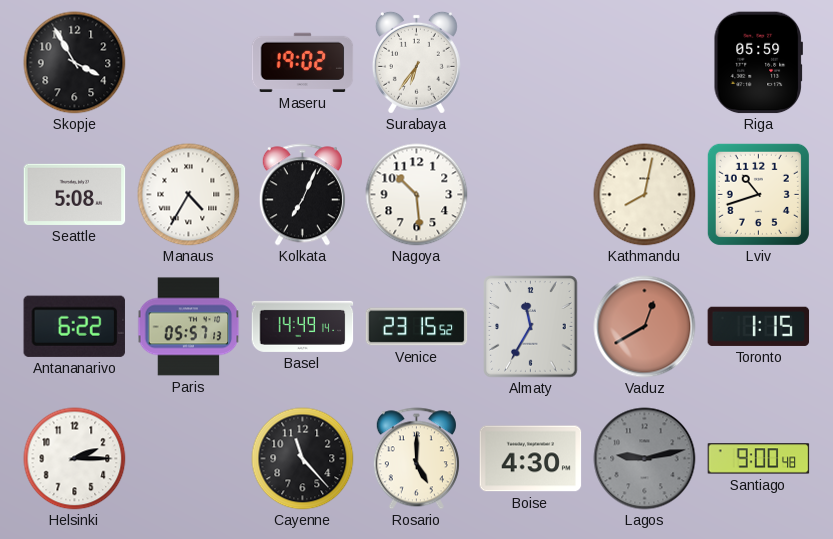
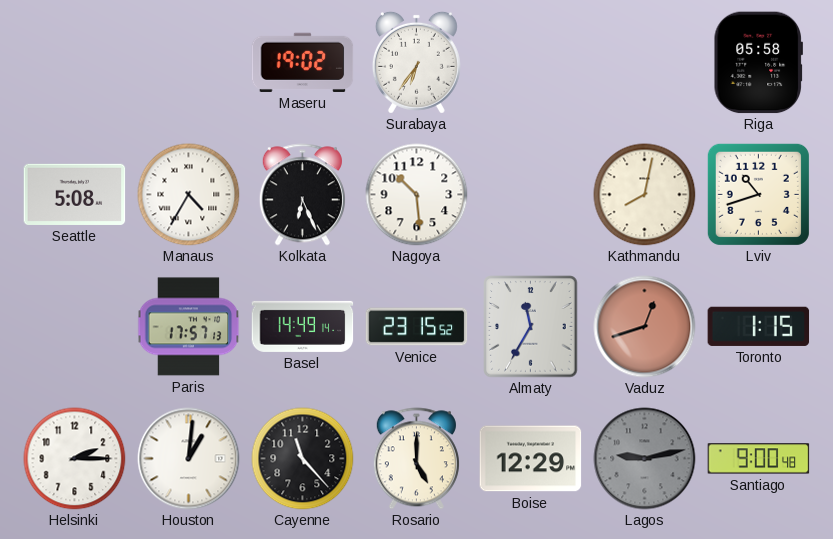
Skopje: 3:55 -> none
Riga: 05:59 -> 05:58
Kolkata: 7:04 -> 6:26
Antananarivo: 6:22 -> none
Paris: 05:57 -> 17:57
Vaduz: 12:40 -> 12:42
Houston: none -> 1:01
Boise: 4:30 -> 12:29
